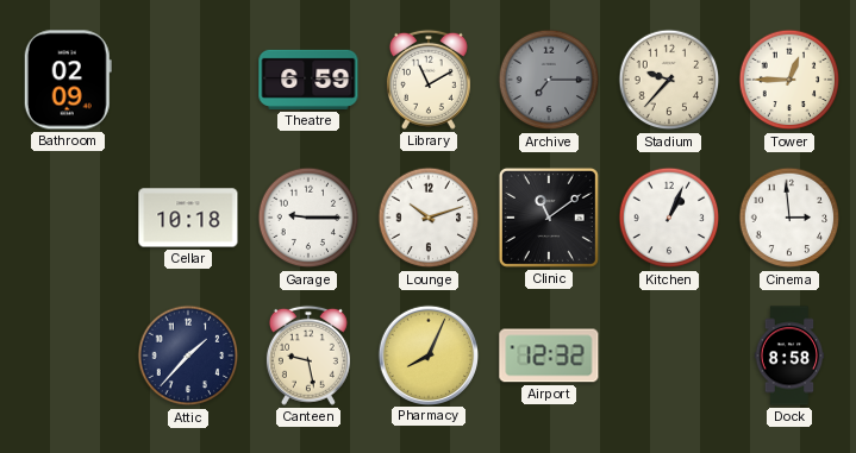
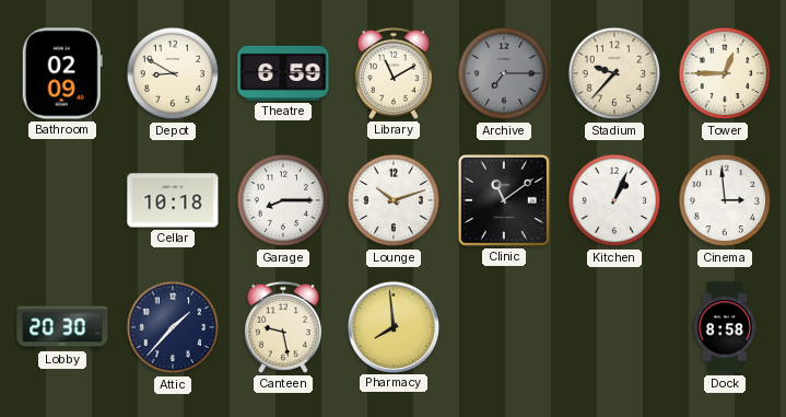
Depot: none -> 8:50
Garage: 9:15 -> 8:15
Lobby: none -> 20:30
Pharmacy: 8:04 -> 7:59
Airport: 12:32 -> none
